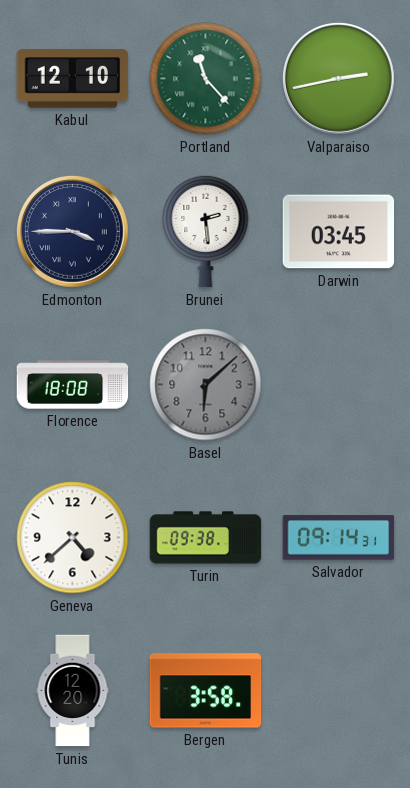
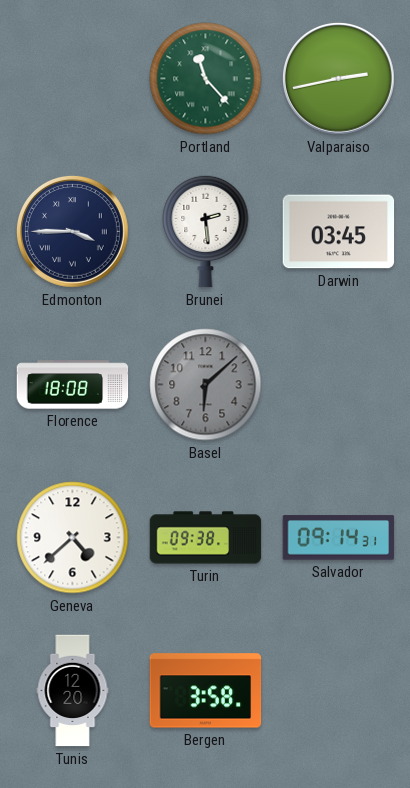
Kabul: 12:10 -> none
